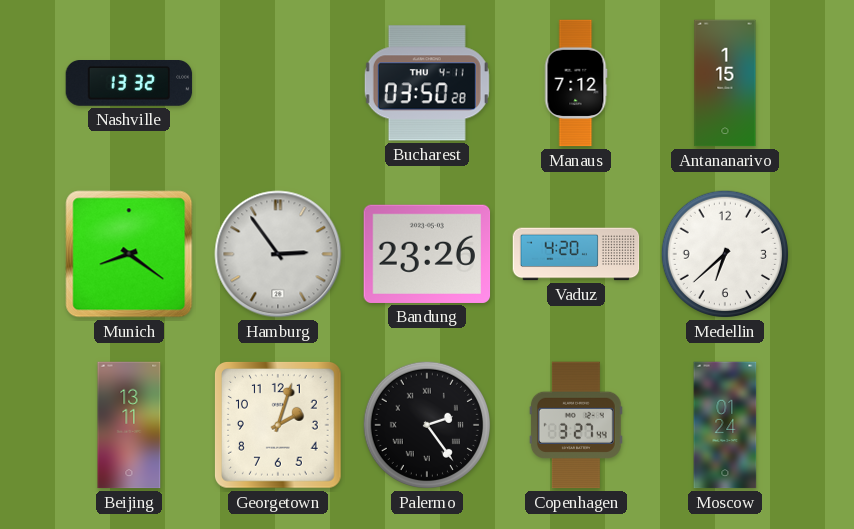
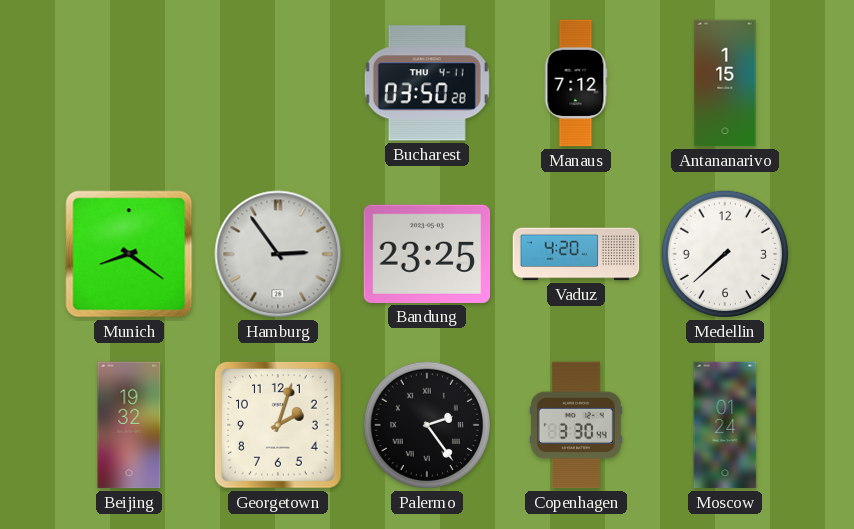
Nashville: 13:32 -> none
Bandung: 23:26 -> 23:25
Medellin: 6:38 -> 7:38
Beijing: 13:11 -> 19:32
Copenhagen: 3:27 -> 3:30
